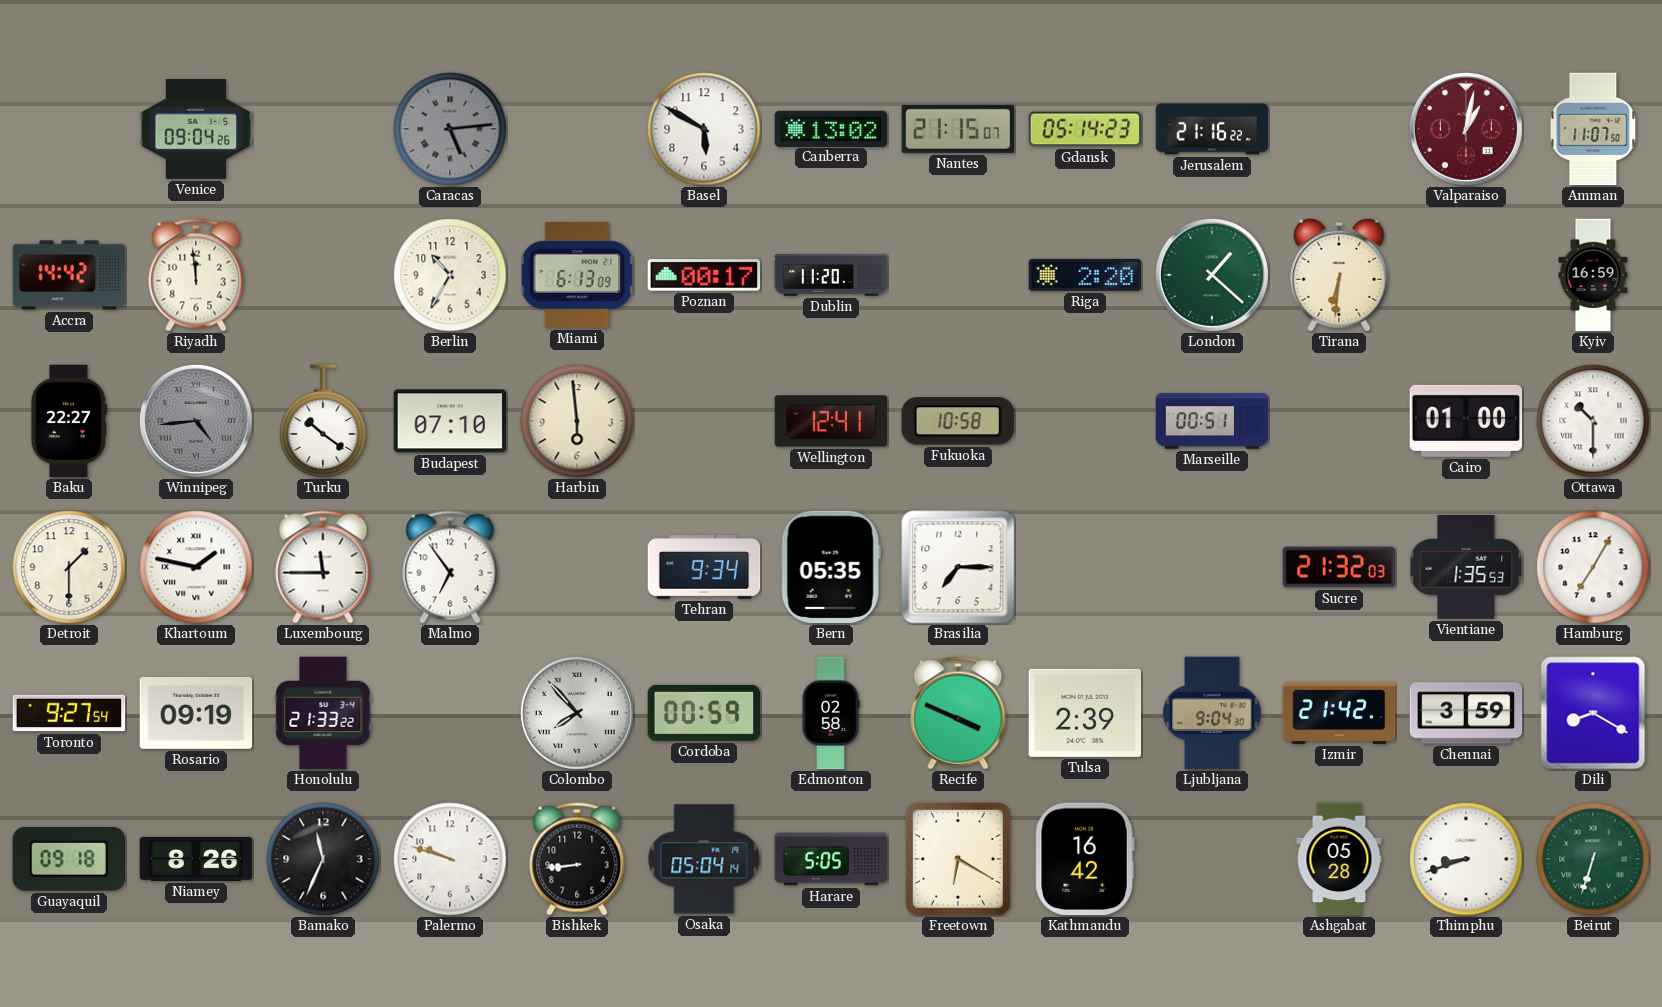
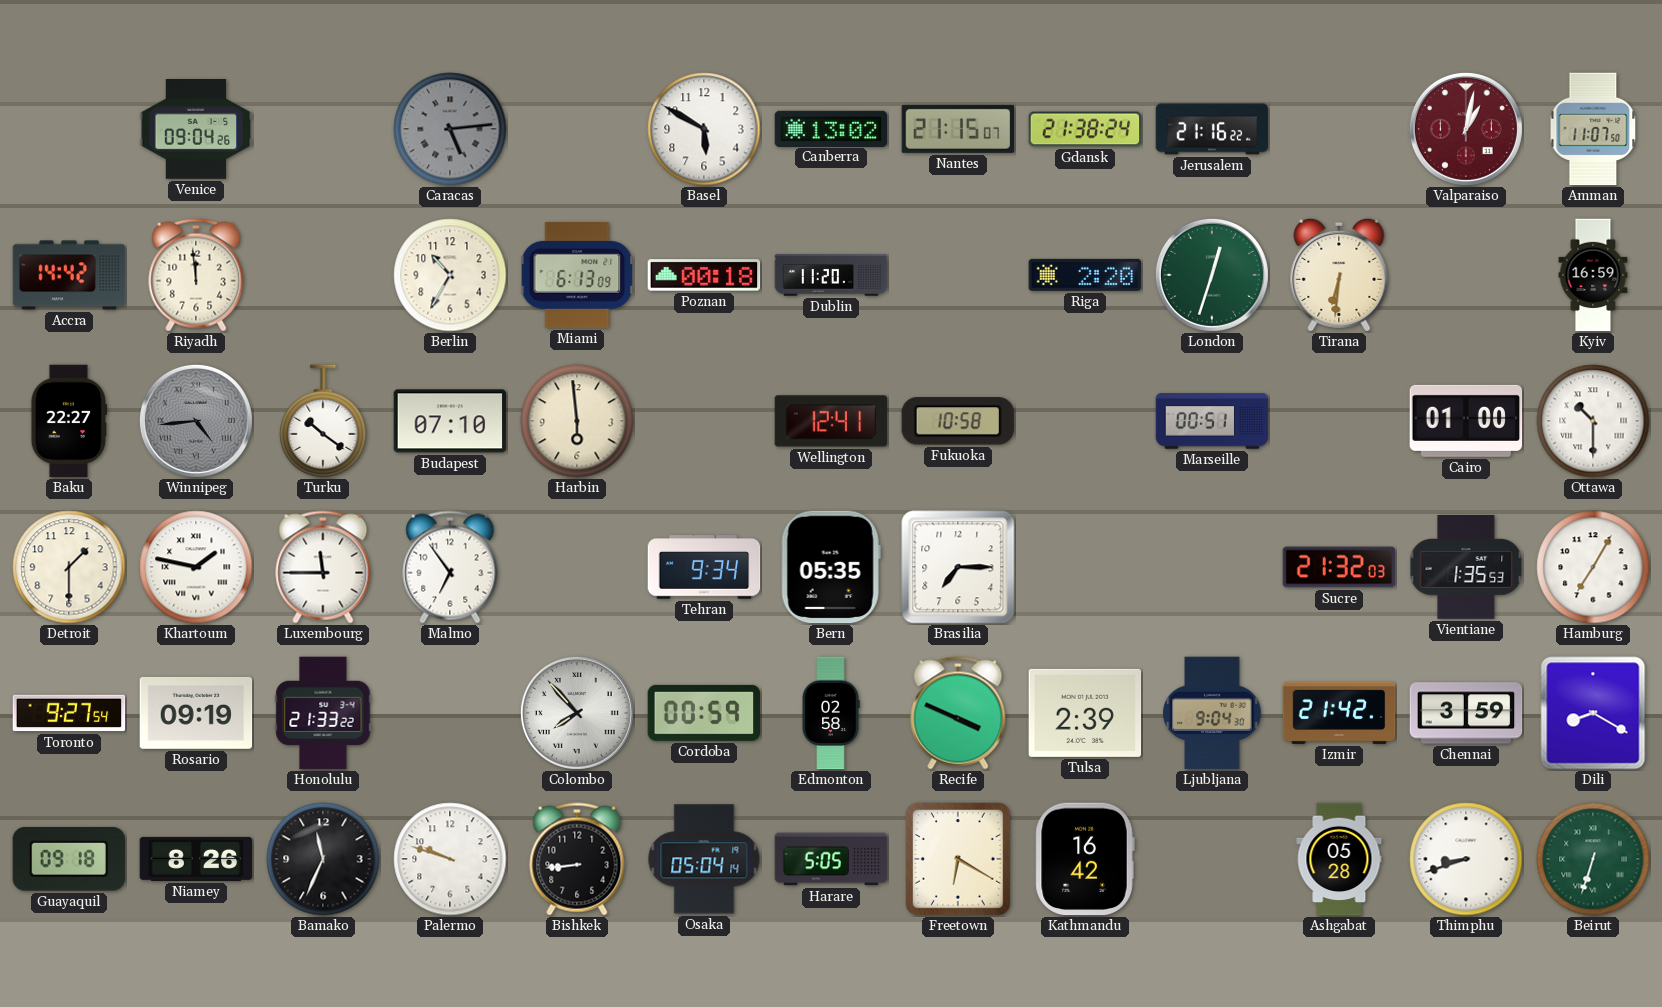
Gdansk: 05:14 -> 21:38
Poznan: 00:17 -> 00:18
London: 1:22 -> 12:33
